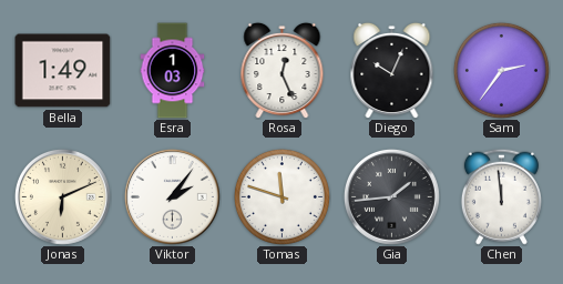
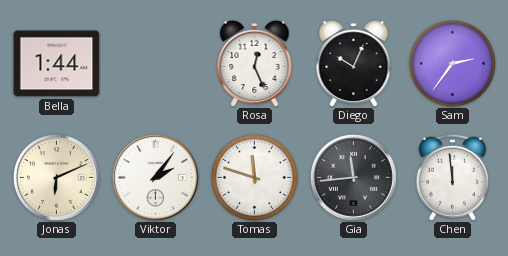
Bella: 1:49 -> 1:44
Esra: 1:03 -> none
Gia: 1:44 -> 11:44
